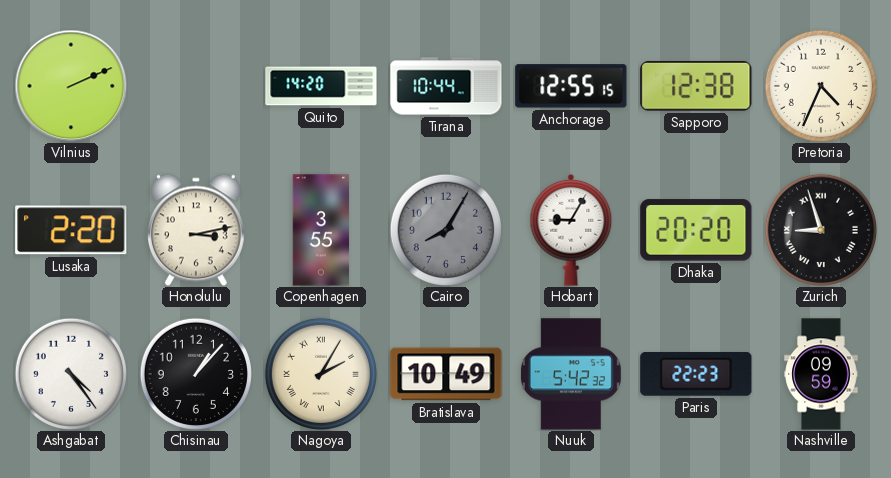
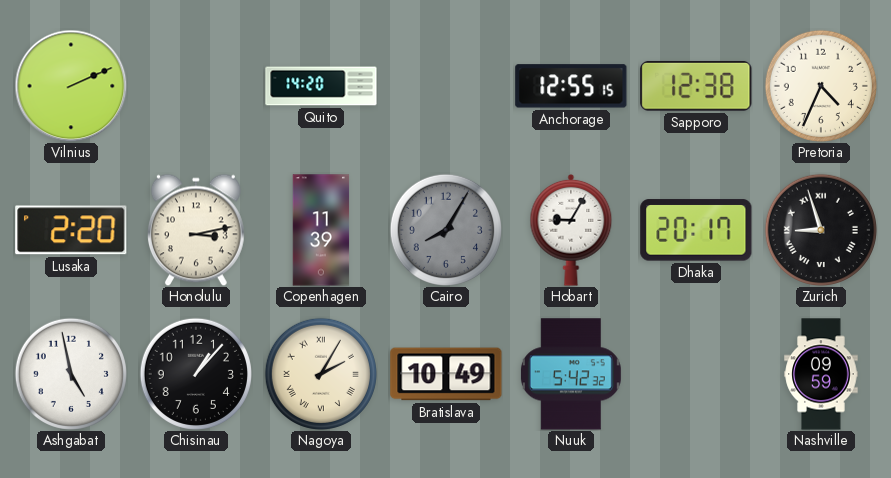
Tirana: 10:44 -> none
Copenhagen: 3:55 -> 11:39
Dhaka: 20:20 -> 20:17
Ashgabat: 4:24 -> 4:58
Paris: 22:23 -> none
